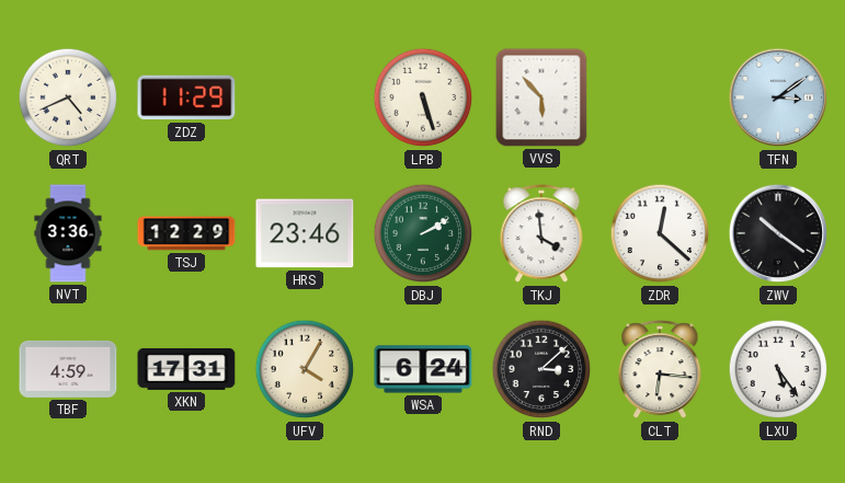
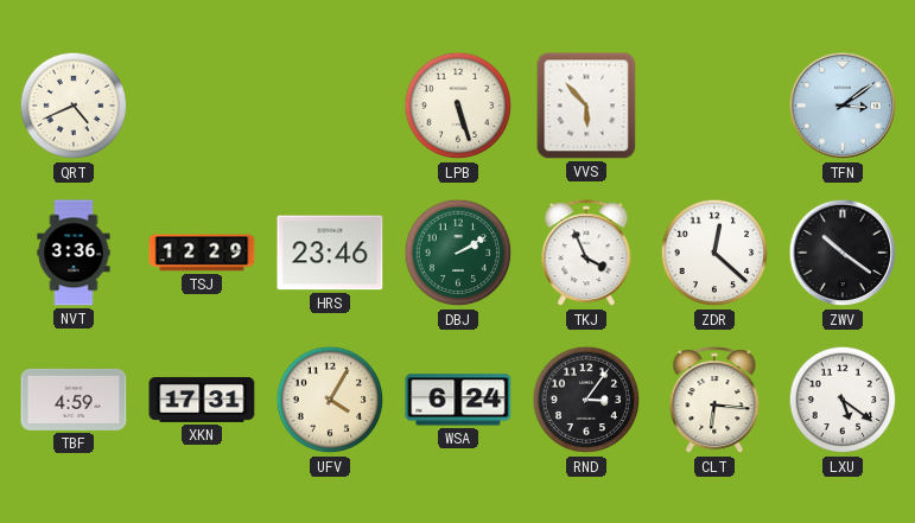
ZDZ: 11:29 -> none
TKJ: 3:59 -> 3:56
RND: 3:08 -> 3:06
LXU: 5:24 -> 5:21
